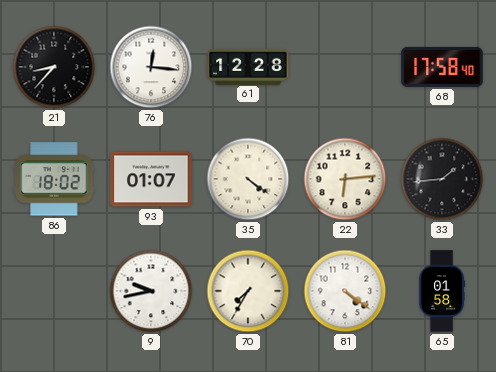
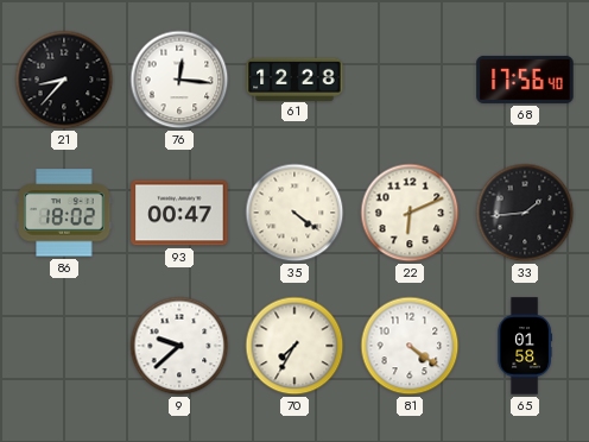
68: 17:58 -> 17:56
93: 01:07 -> 00:47
22: 6:14 -> 6:11
9: 9:43 -> 9:38
